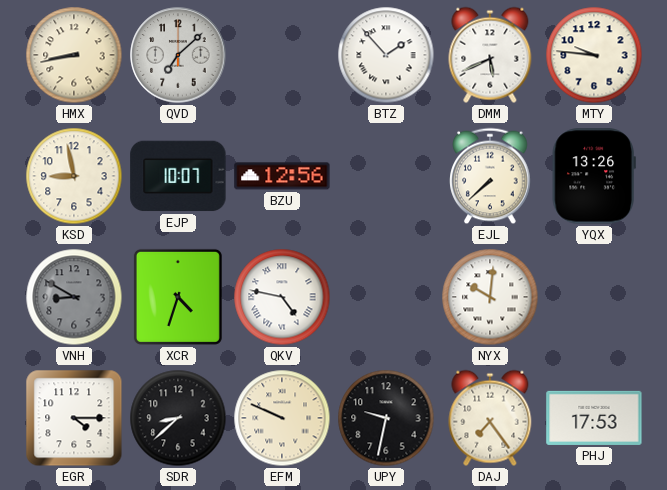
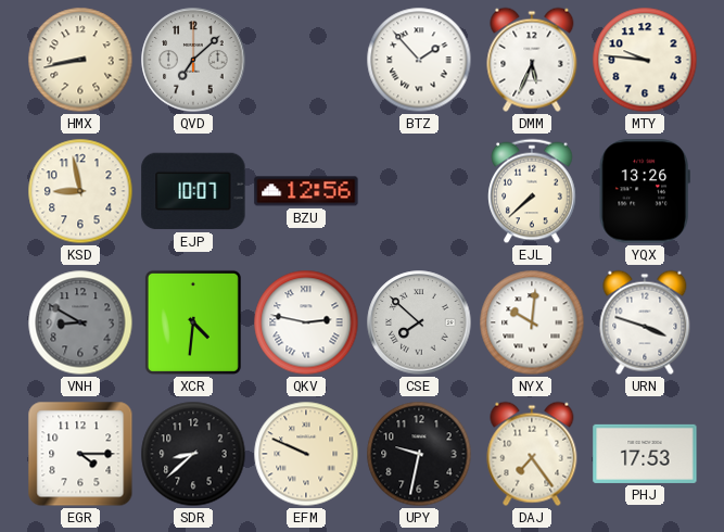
DMM: 5:41 -> 5:34
XCR: 4:33 -> 4:31
QKV: 4:47 -> 2:47
CSE: none -> 7:52
URN: none -> 3:48
